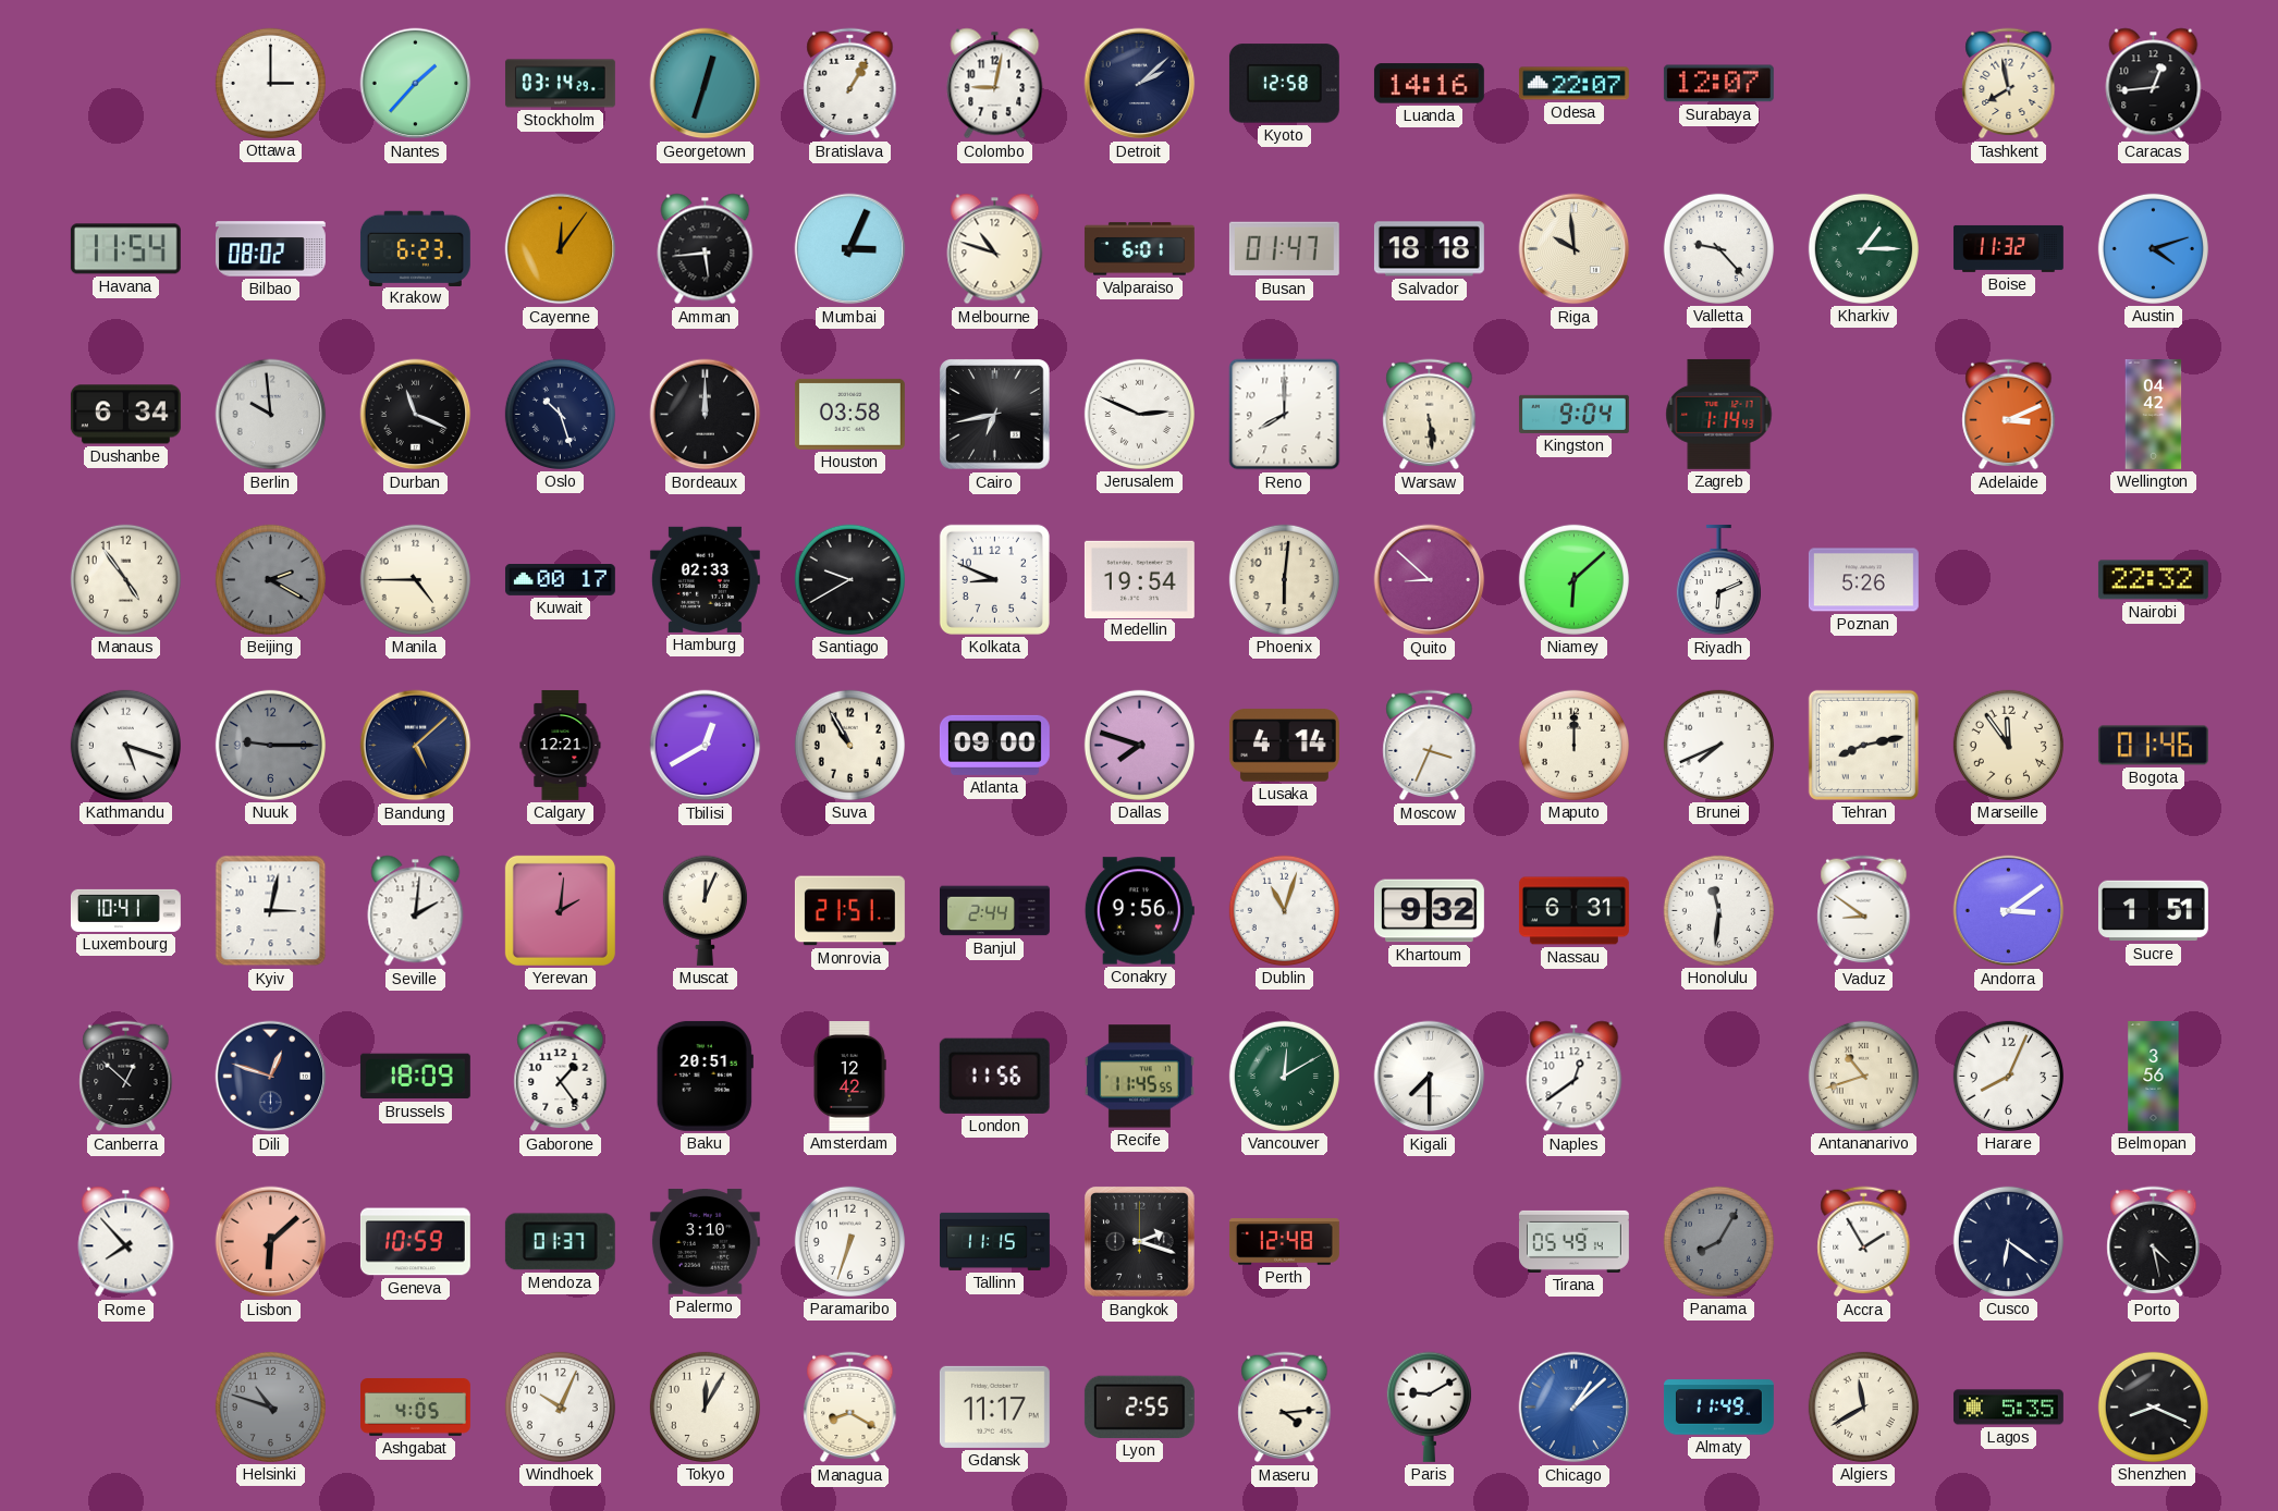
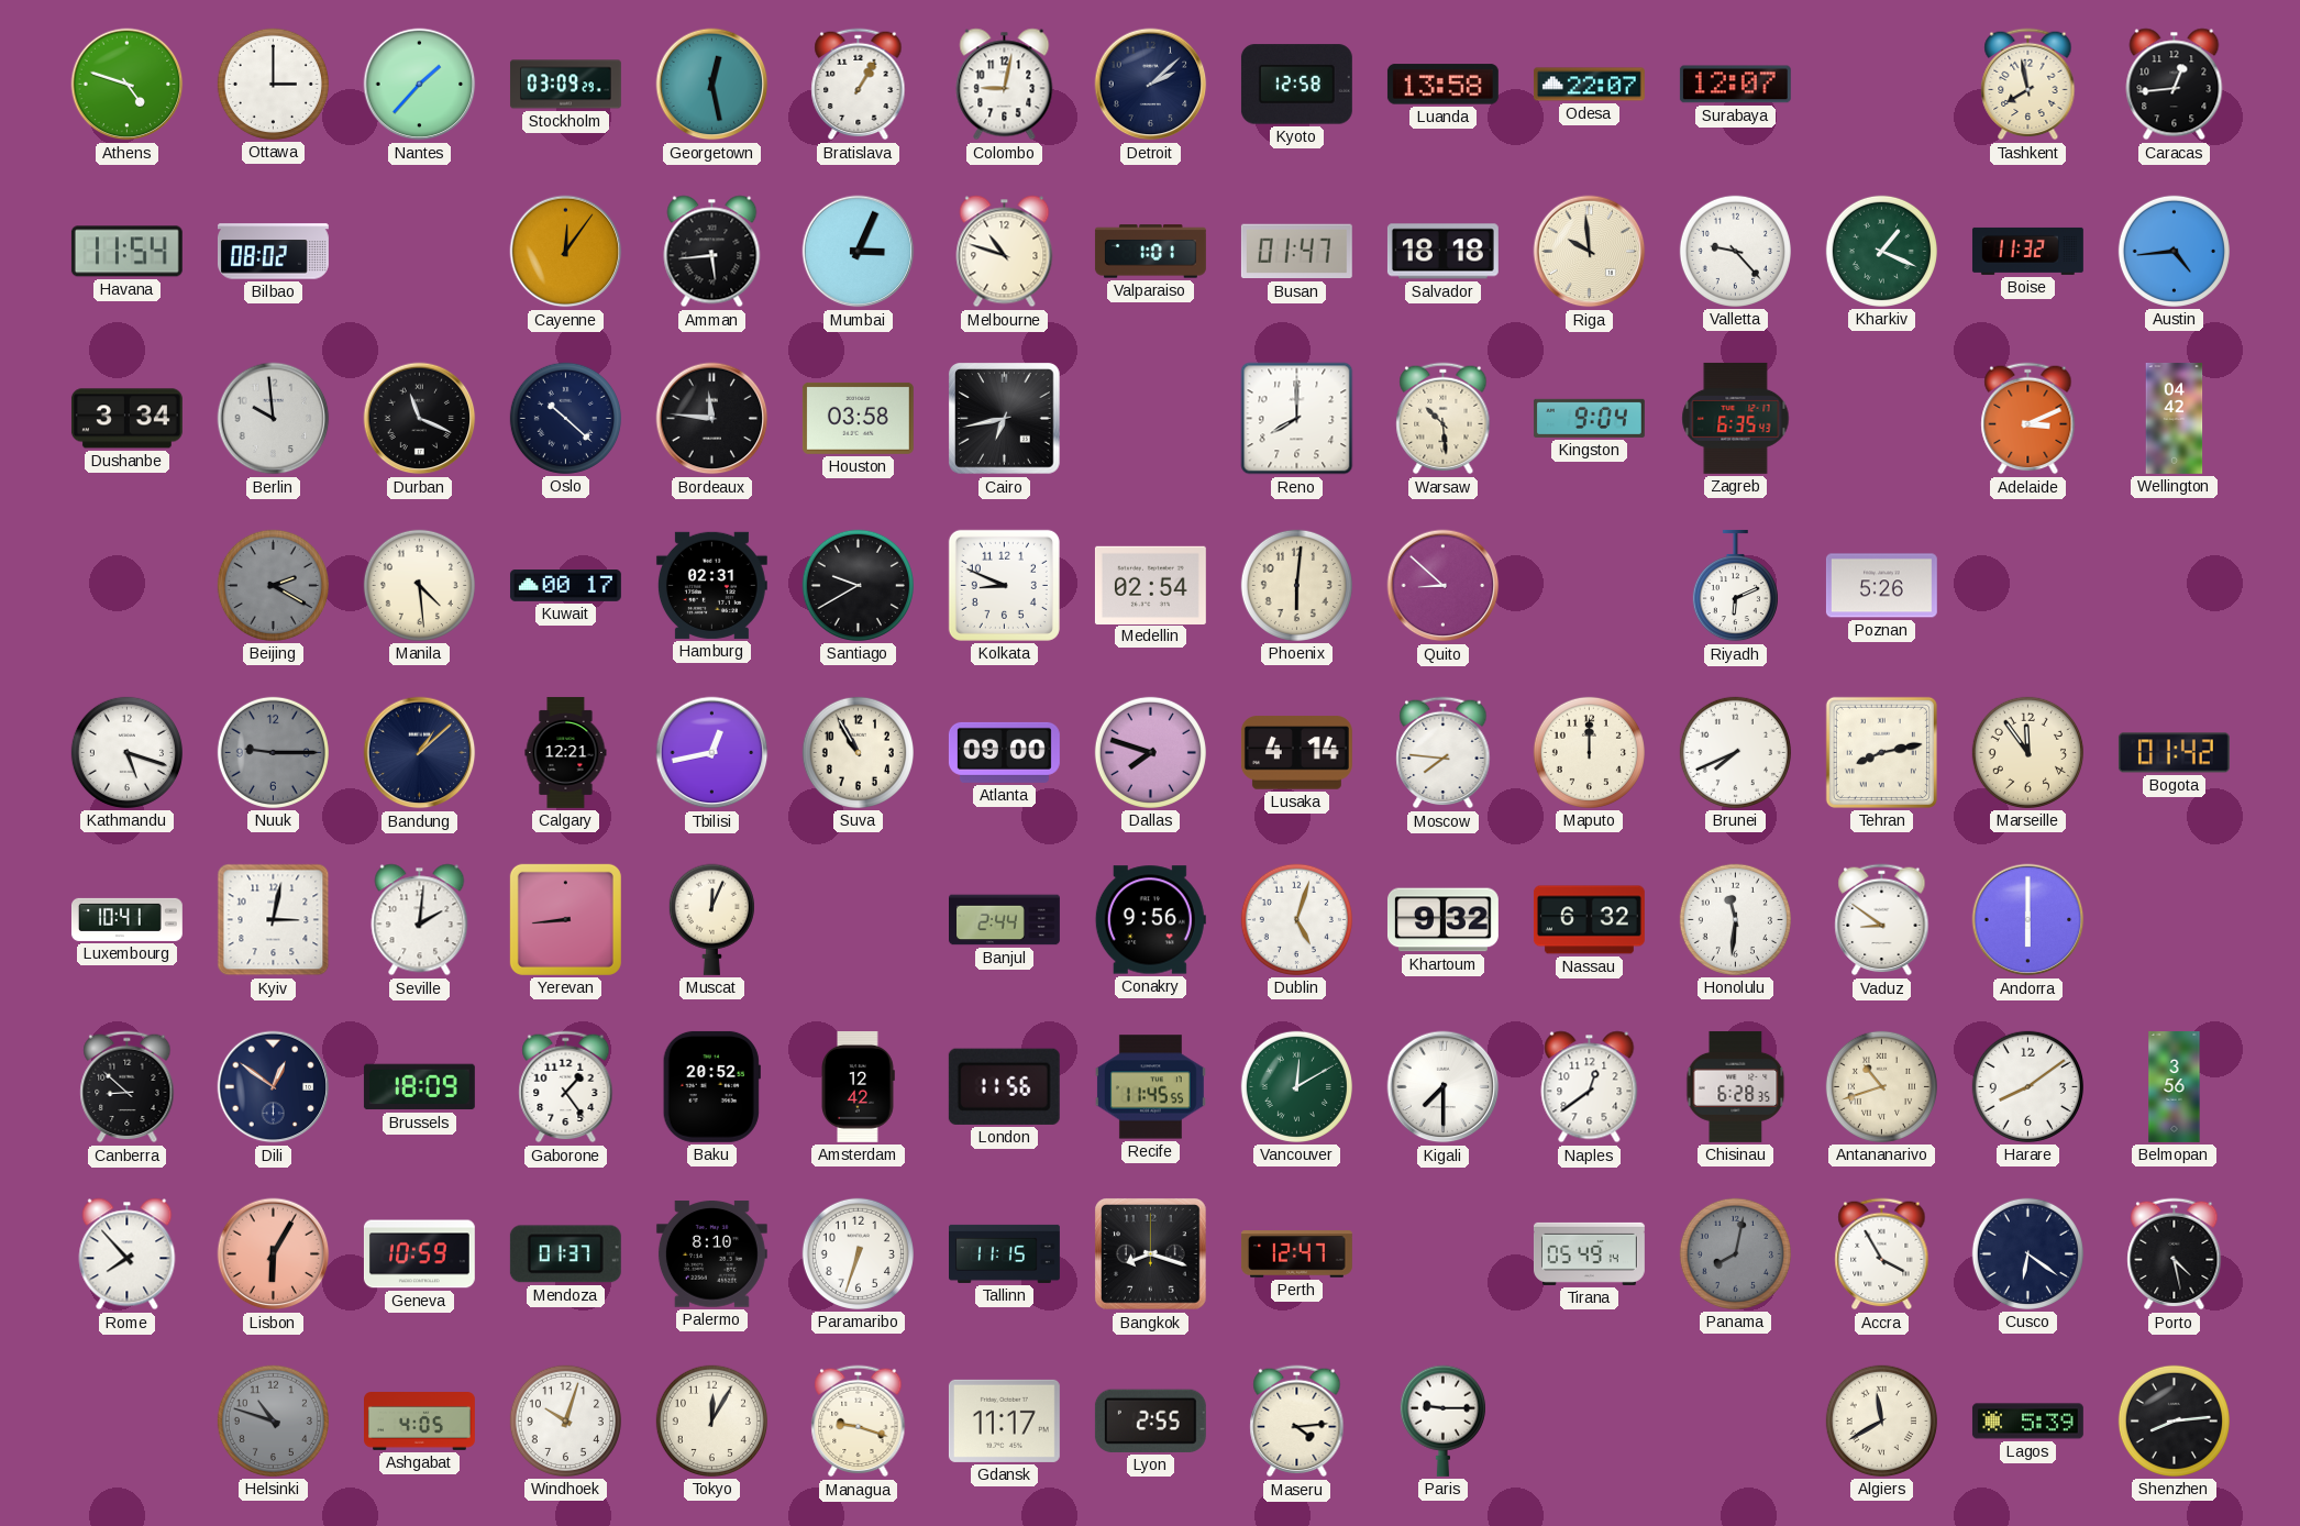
Athens: none -> 4:48
Stockholm: 03:14 -> 03:09
Georgetown: 12:33 -> 12:28
Luanda: 14:16 -> 13:58
Krakow: 6:23 -> none
Valparaiso: 6:01 -> 1:01
Kharkiv: 1:15 -> 1:19
Austin: 4:12 -> 4:44
Dushanbe: 6:34 -> 3:34
Oslo: 10:27 -> 10:22
Bordeaux: 12:00 -> 11:46
Jerusalem: 2:49 -> none
Warsaw: 5:29 -> 10:29
Zagreb: 1:14 -> 6:35
Manaus: 4:54 -> none
Manila: 4:45 -> 4:29
Hamburg: 02:33 -> 02:31
Medellin: 19:54 -> 02:54
Niamey: 6:08 -> none
Nairobi: 22:32 -> none
Bandung: 5:08 -> 1:08
Tbilisi: 12:40 -> 12:43
Moscow: 3:34 -> 7:46
Bogota: 01:46 -> 01:42
Yerevan: 2:01 -> 8:44
Monrovia: 21:51 -> none
Dublin: 11:03 -> 5:03
Nassau: 6:31 -> 6:32
Andorra: 3:09 -> 6:00
Sucre: 1:51 -> none
Canberra: 12:52 -> 8:52
Dili: 12:48 -> 12:51
Baku: 20:51 -> 20:52
Chisinau: none -> 6:28
Harare: 8:04 -> 8:09
Lisbon: 6:08 -> 6:05
Palermo: 3:10 -> 8:10
Bangkok: 2:18 -> 8:18
Perth: 12:48 -> 12:47
Panama: 8:05 -> 8:02
Accra: 1:55 -> 3:55
Windhoek: 10:04 -> 10:03
Managua: 8:20 -> 9:18
Paris: 9:10 -> 9:15
Chicago: 1:08 -> none
Almaty: 11:49 -> none
Lagos: 5:35 -> 5:39
Shenzhen: 8:19 -> 8:14
